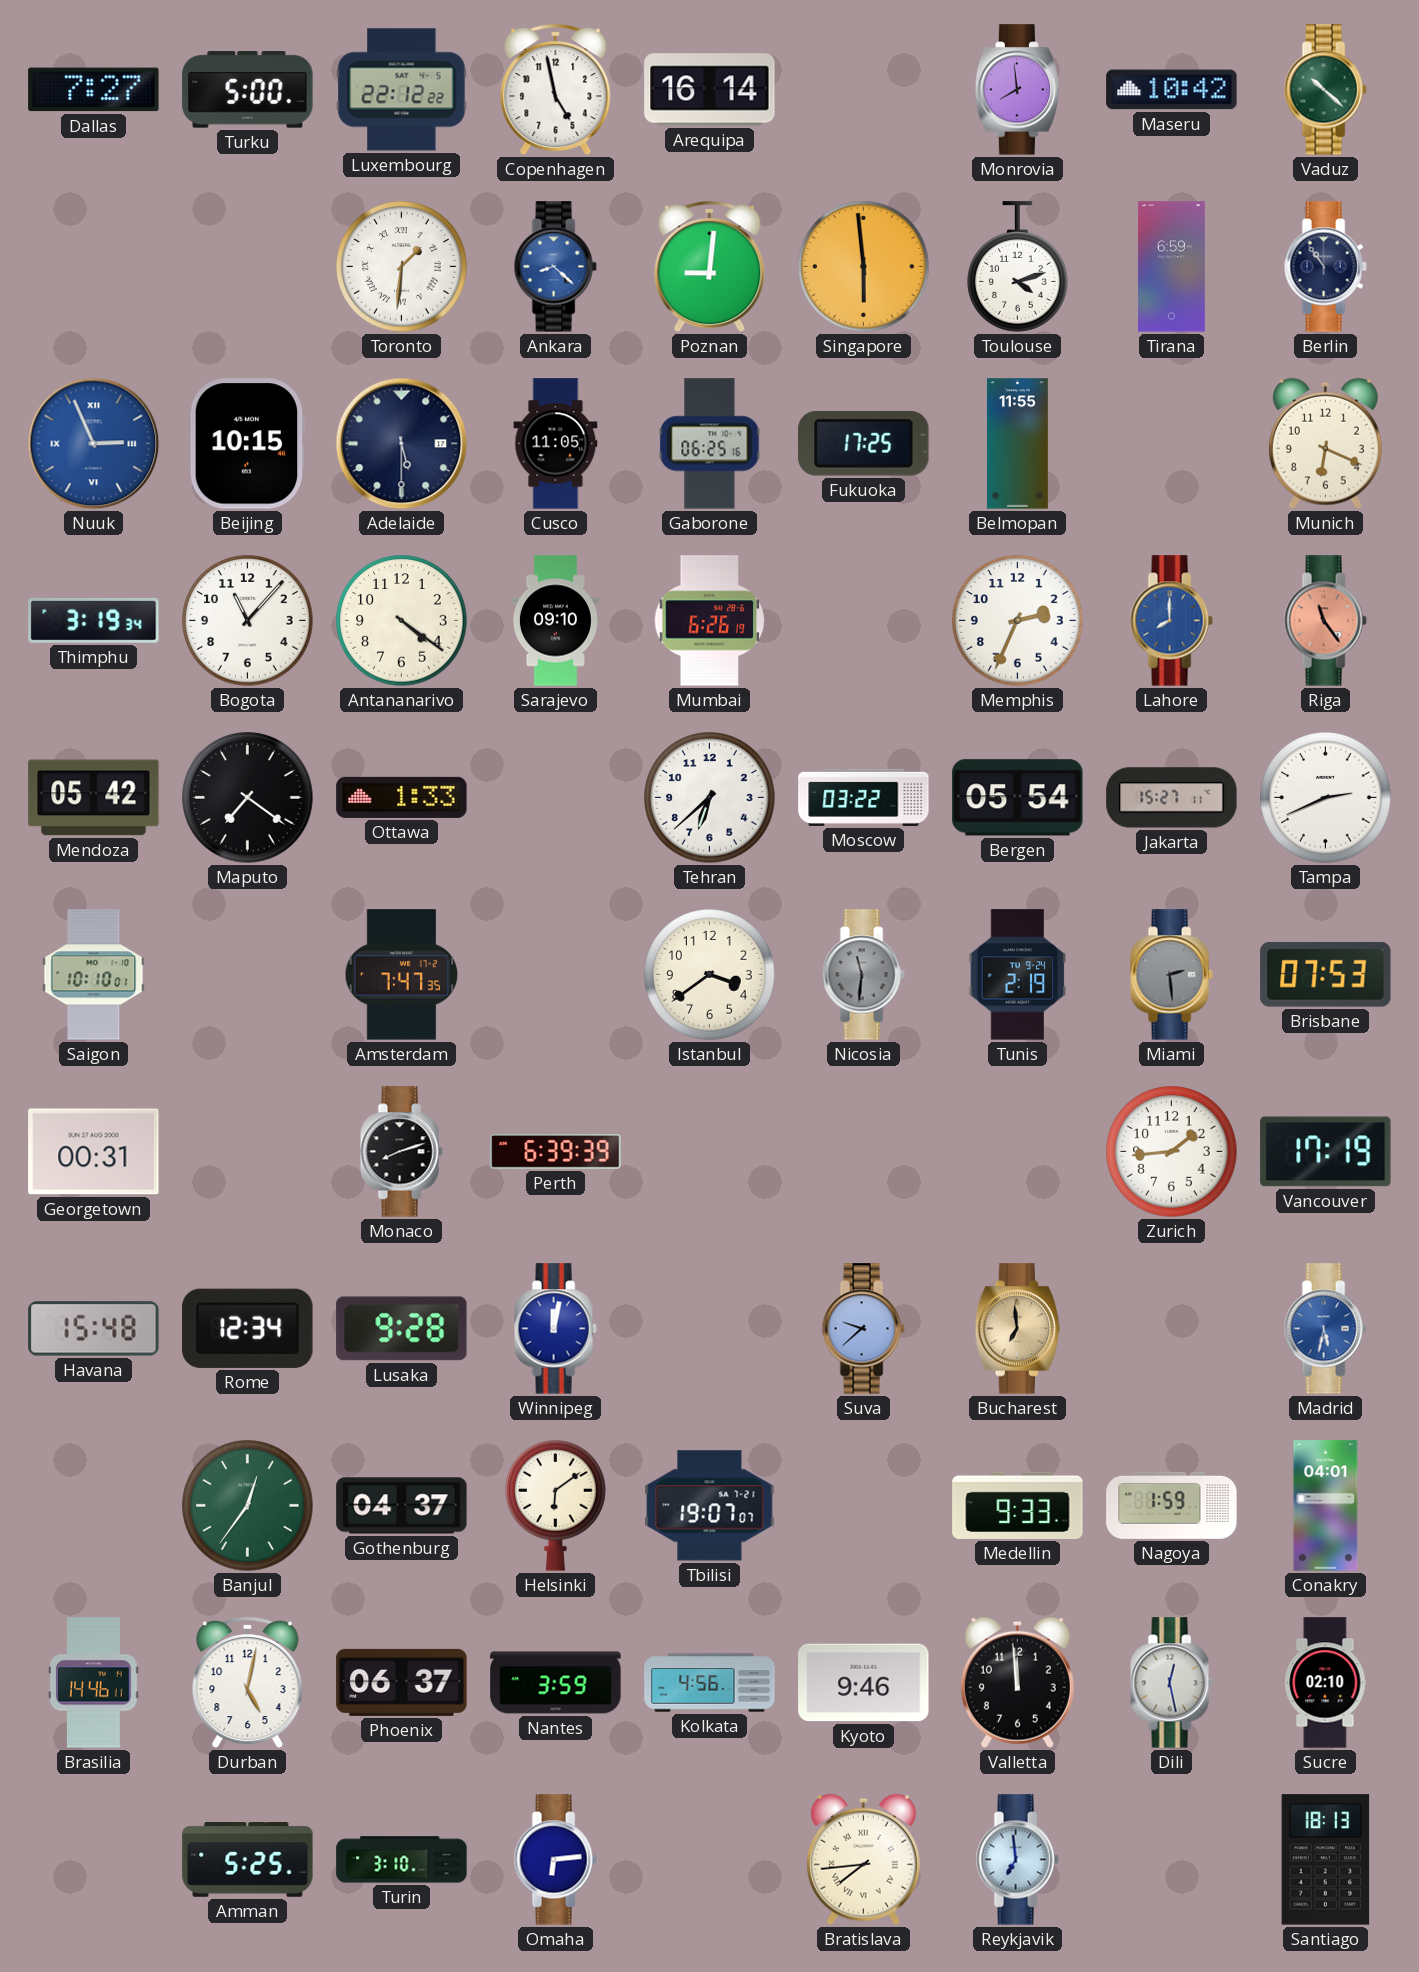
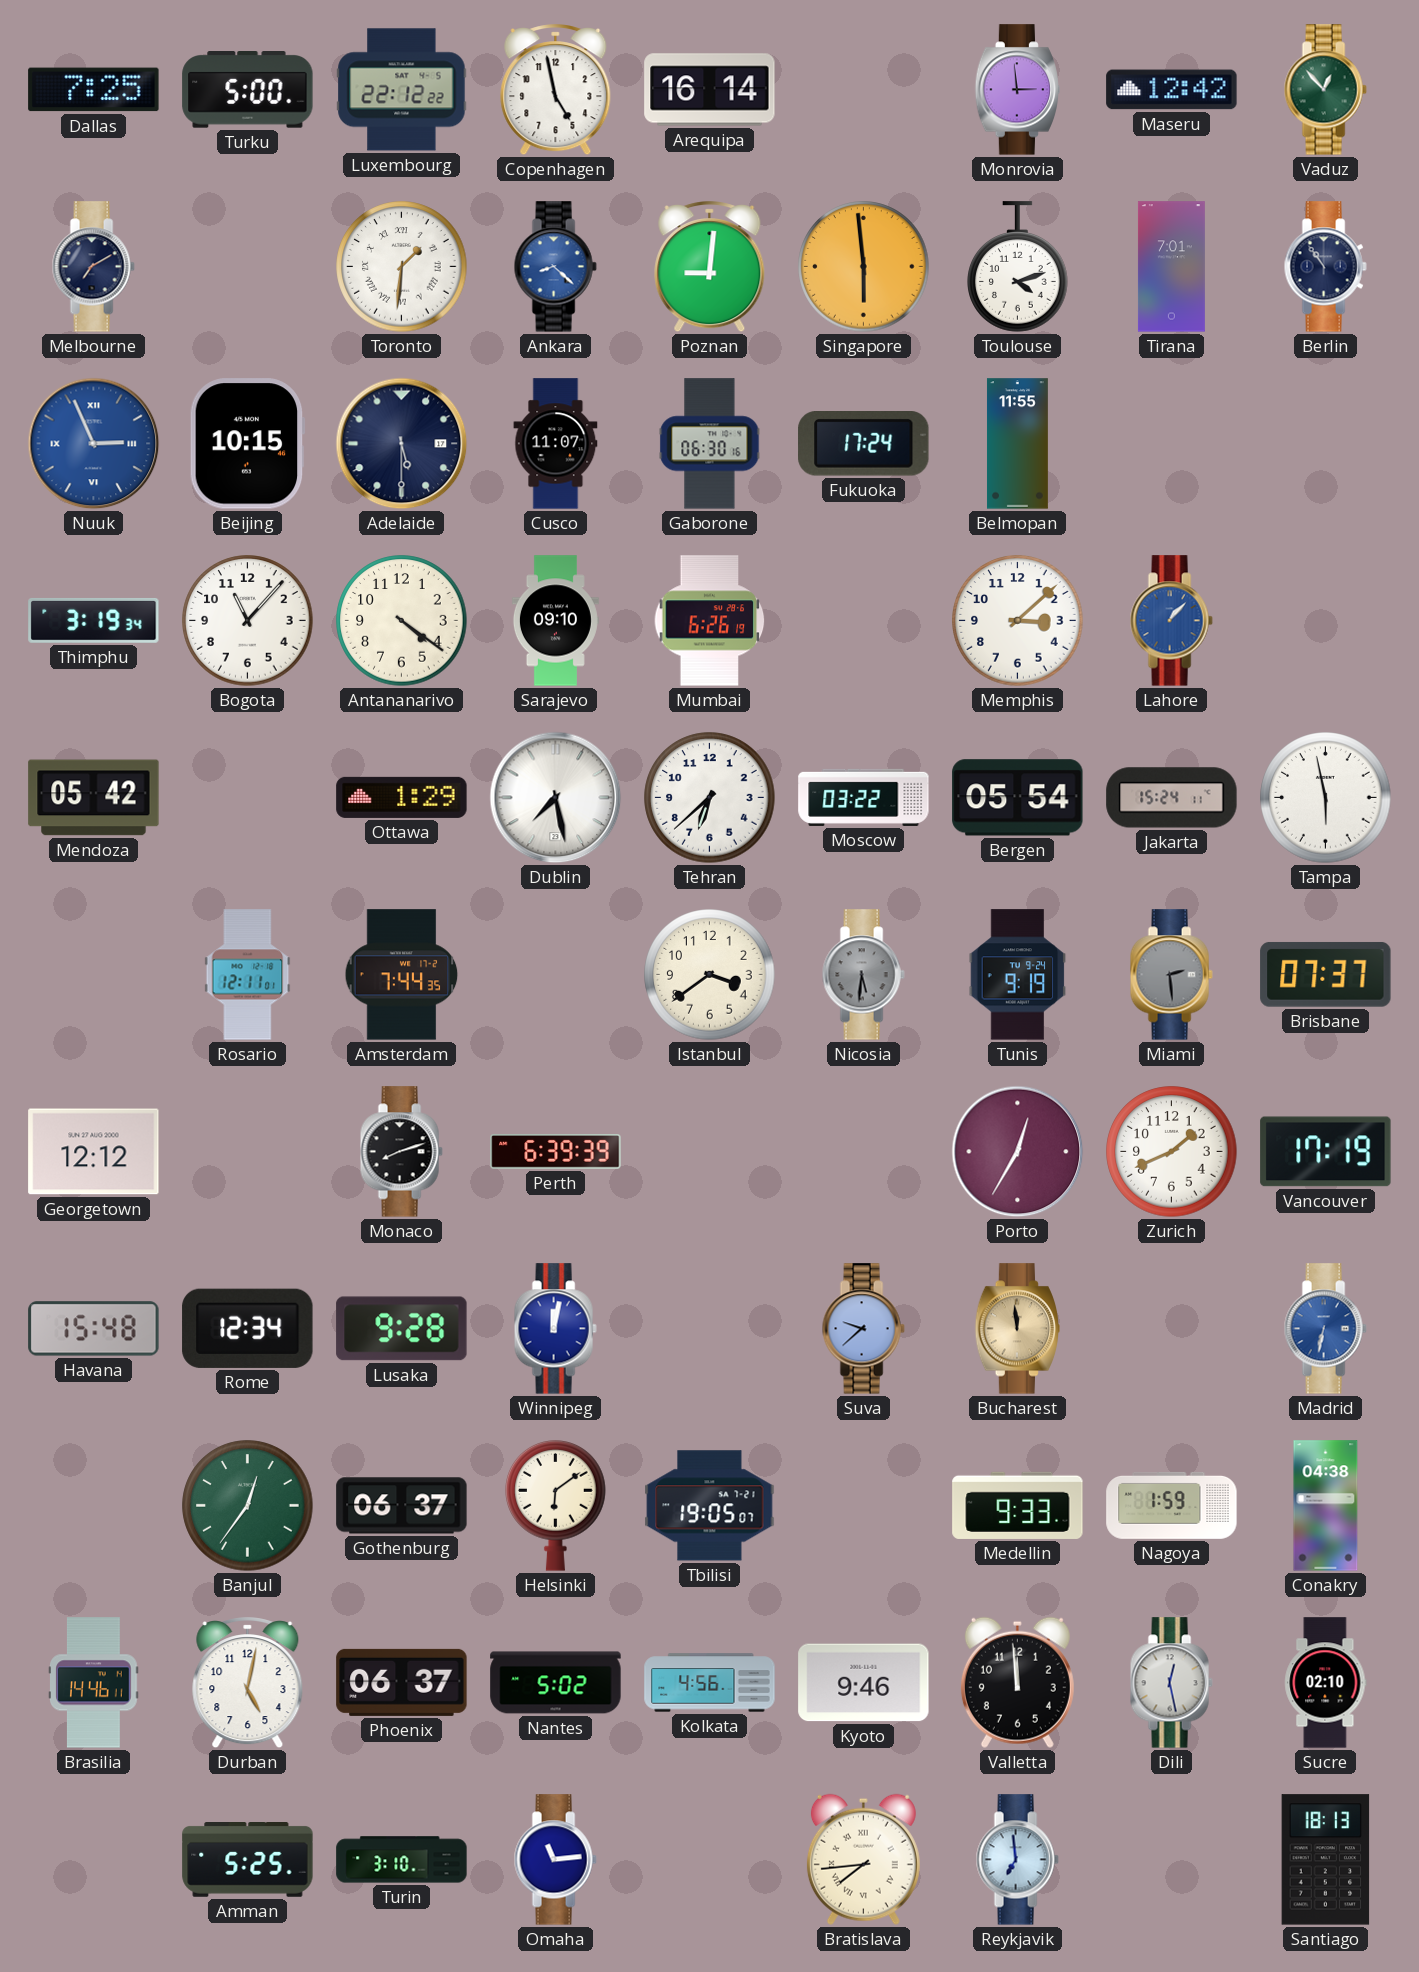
Dallas: 7:27 -> 7:25
Monrovia: 7:59 -> 2:59
Maseru: 10:42 -> 12:42
Vaduz: 10:22 -> 12:53
Melbourne: none -> 7:10
Tirana: 6:59 -> 7:01
Cusco: 11:05 -> 11:07
Gaborone: 06:25 -> 06:30
Fukuoka: 17:25 -> 17:24
Munich: 6:19 -> none
Memphis: 2:34 -> 3:08
Lahore: 8:00 -> 1:07
Riga: 11:24 -> none
Maputo: 7:21 -> none
Ottawa: 1:33 -> 1:29
Dublin: none -> 7:28
Jakarta: 15:27 -> 15:24
Tampa: 2:41 -> 5:58
Saigon: 10:10 -> none
Rosario: none -> 12:11
Amsterdam: 7:47 -> 7:44
Nicosia: 11:31 -> 5:31
Tunis: 2:19 -> 9:19
Brisbane: 07:53 -> 07:37
Georgetown: 00:31 -> 12:12
Porto: none -> 12:35
Zurich: 1:44 -> 1:41
Bucharest: 6:59 -> 11:59
Madrid: 5:32 -> 6:32
Gothenburg: 04:37 -> 06:37
Tbilisi: 19:07 -> 19:05
Conakry: 04:01 -> 04:38
Nantes: 3:59 -> 5:02
Omaha: 6:14 -> 11:14
